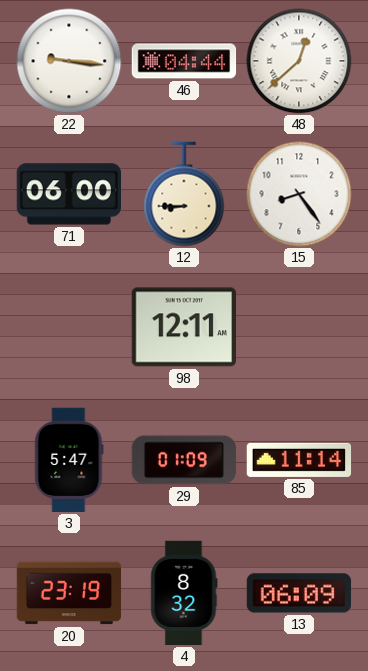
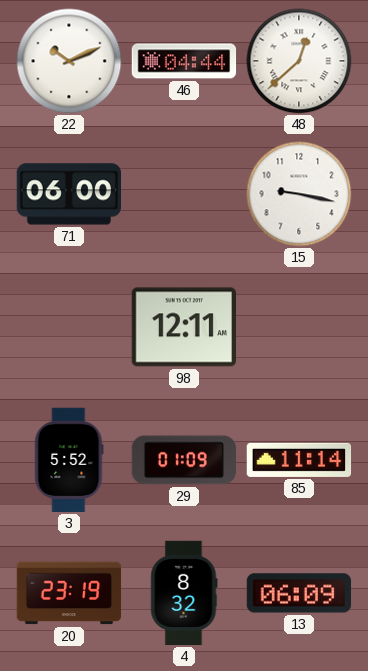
22: 9:16 -> 10:11
12: 8:45 -> none
15: 8:24 -> 9:17
3: 5:47 -> 5:52
